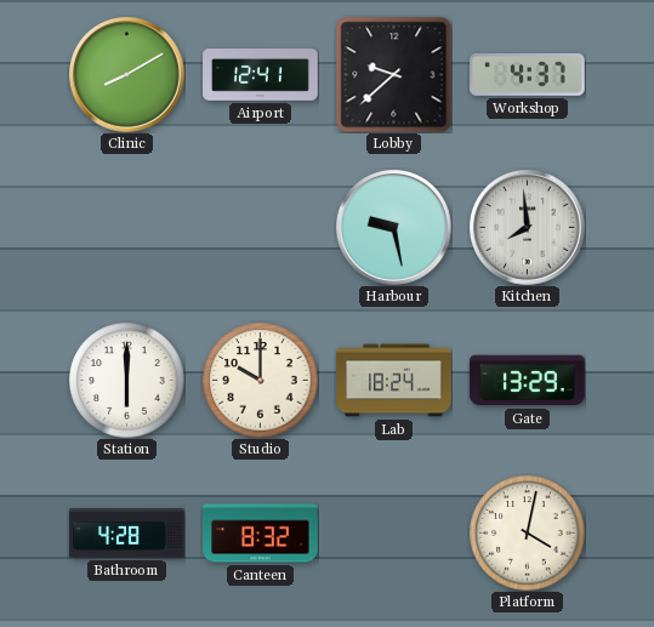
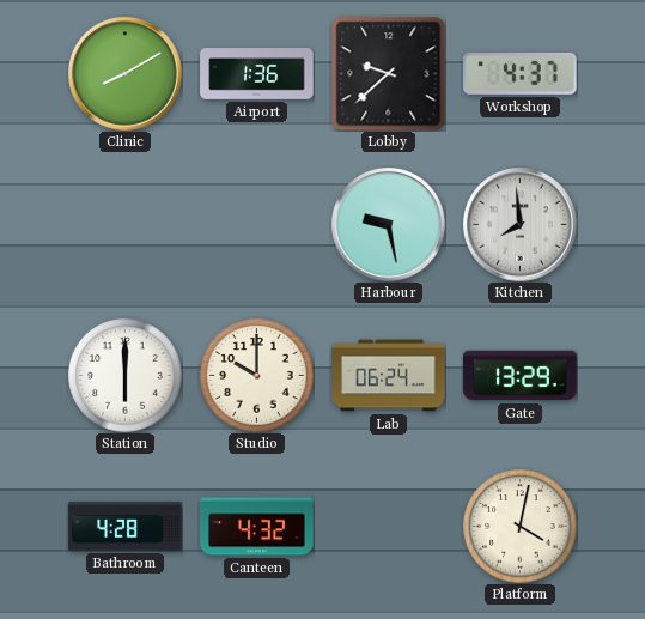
Airport: 12:41 -> 1:36
Lab: 18:24 -> 06:24
Canteen: 8:32 -> 4:32
